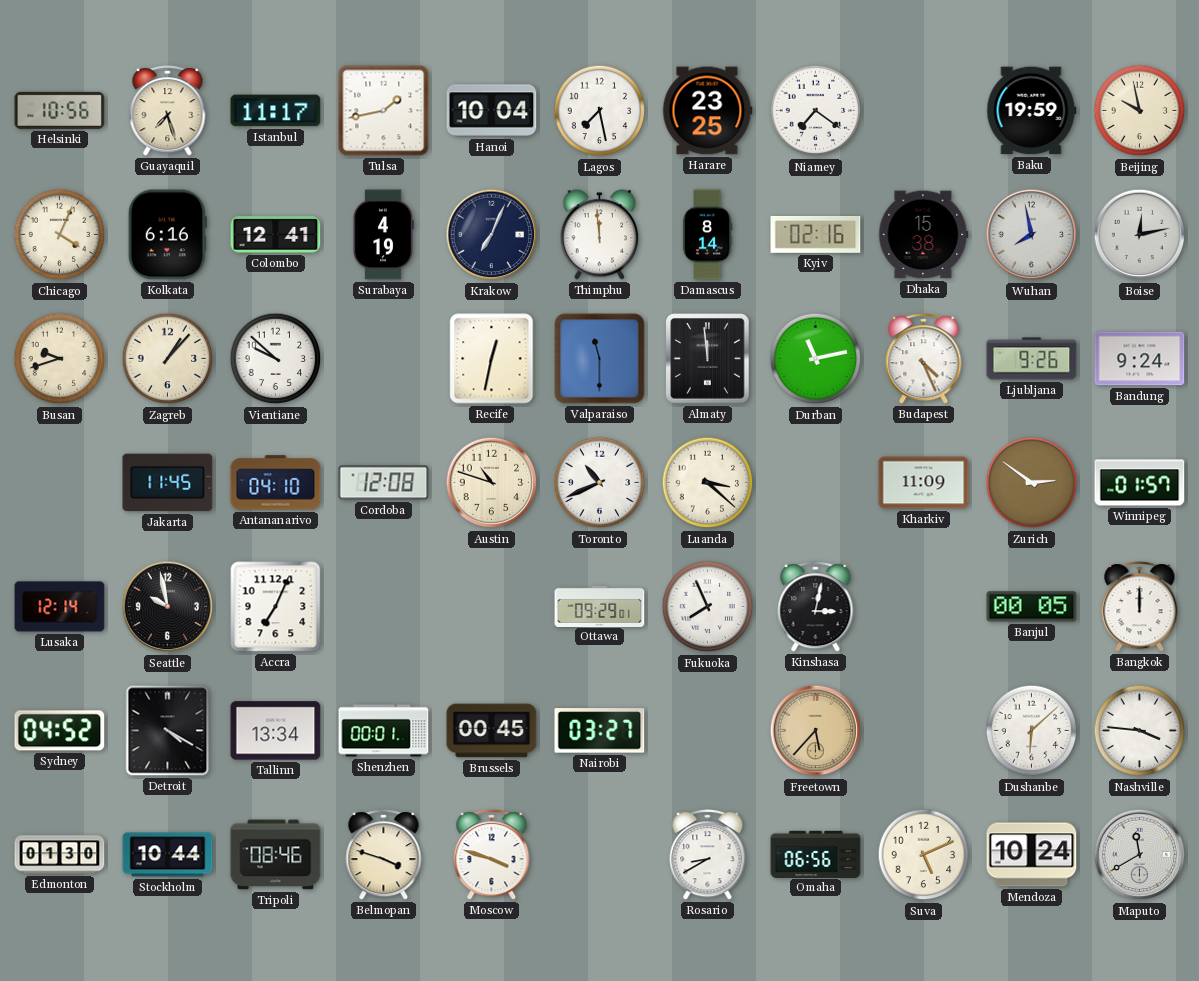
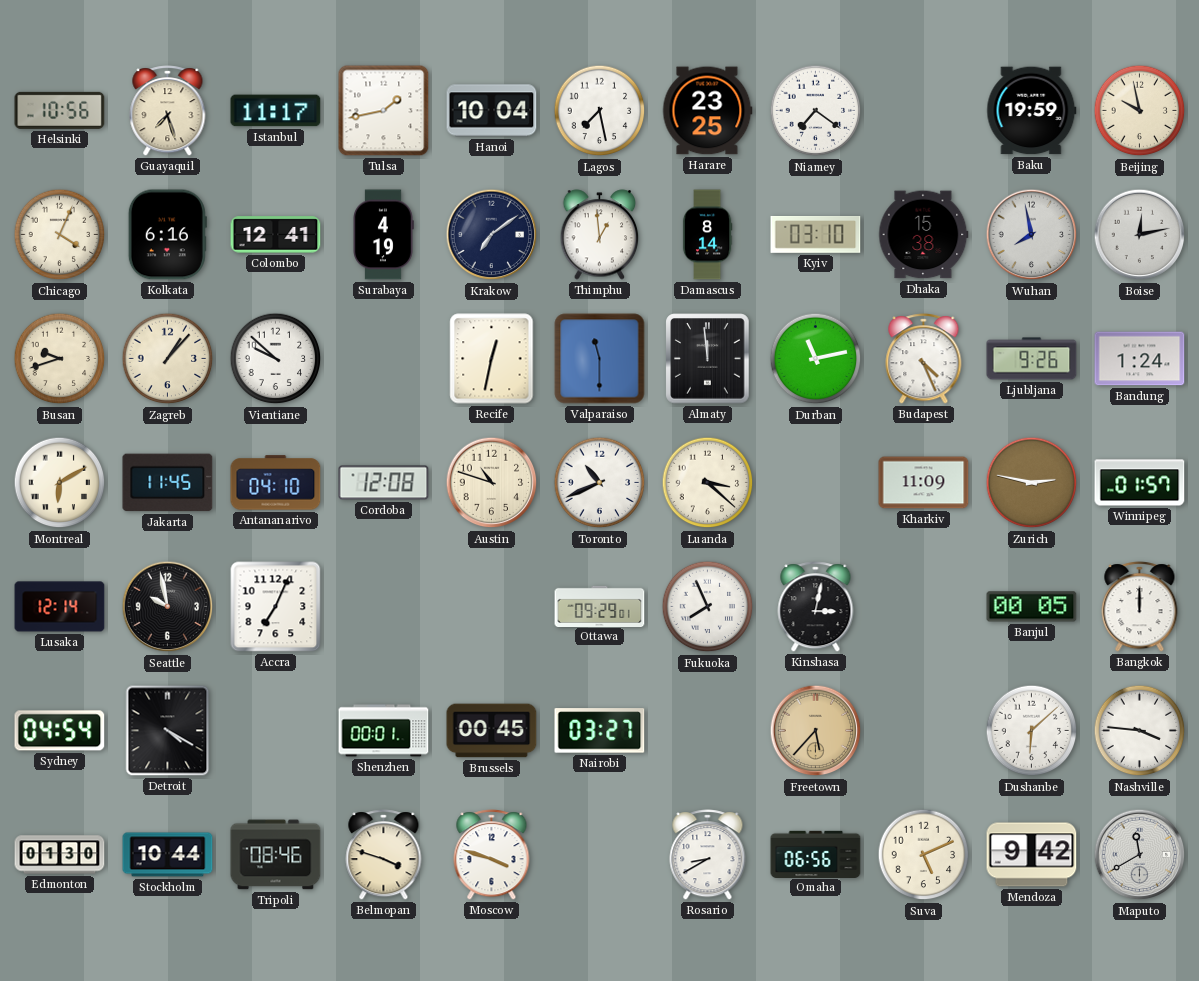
Krakow: 7:04 -> 7:09
Thimphu: 11:59 -> 12:59
Kyiv: 02:16 -> 03:10
Bandung: 9:24 -> 1:24
Montreal: none -> 6:10
Zurich: 2:51 -> 2:47
Sydney: 04:52 -> 04:54
Tallinn: 13:34 -> none
Mendoza: 10:24 -> 9:42
